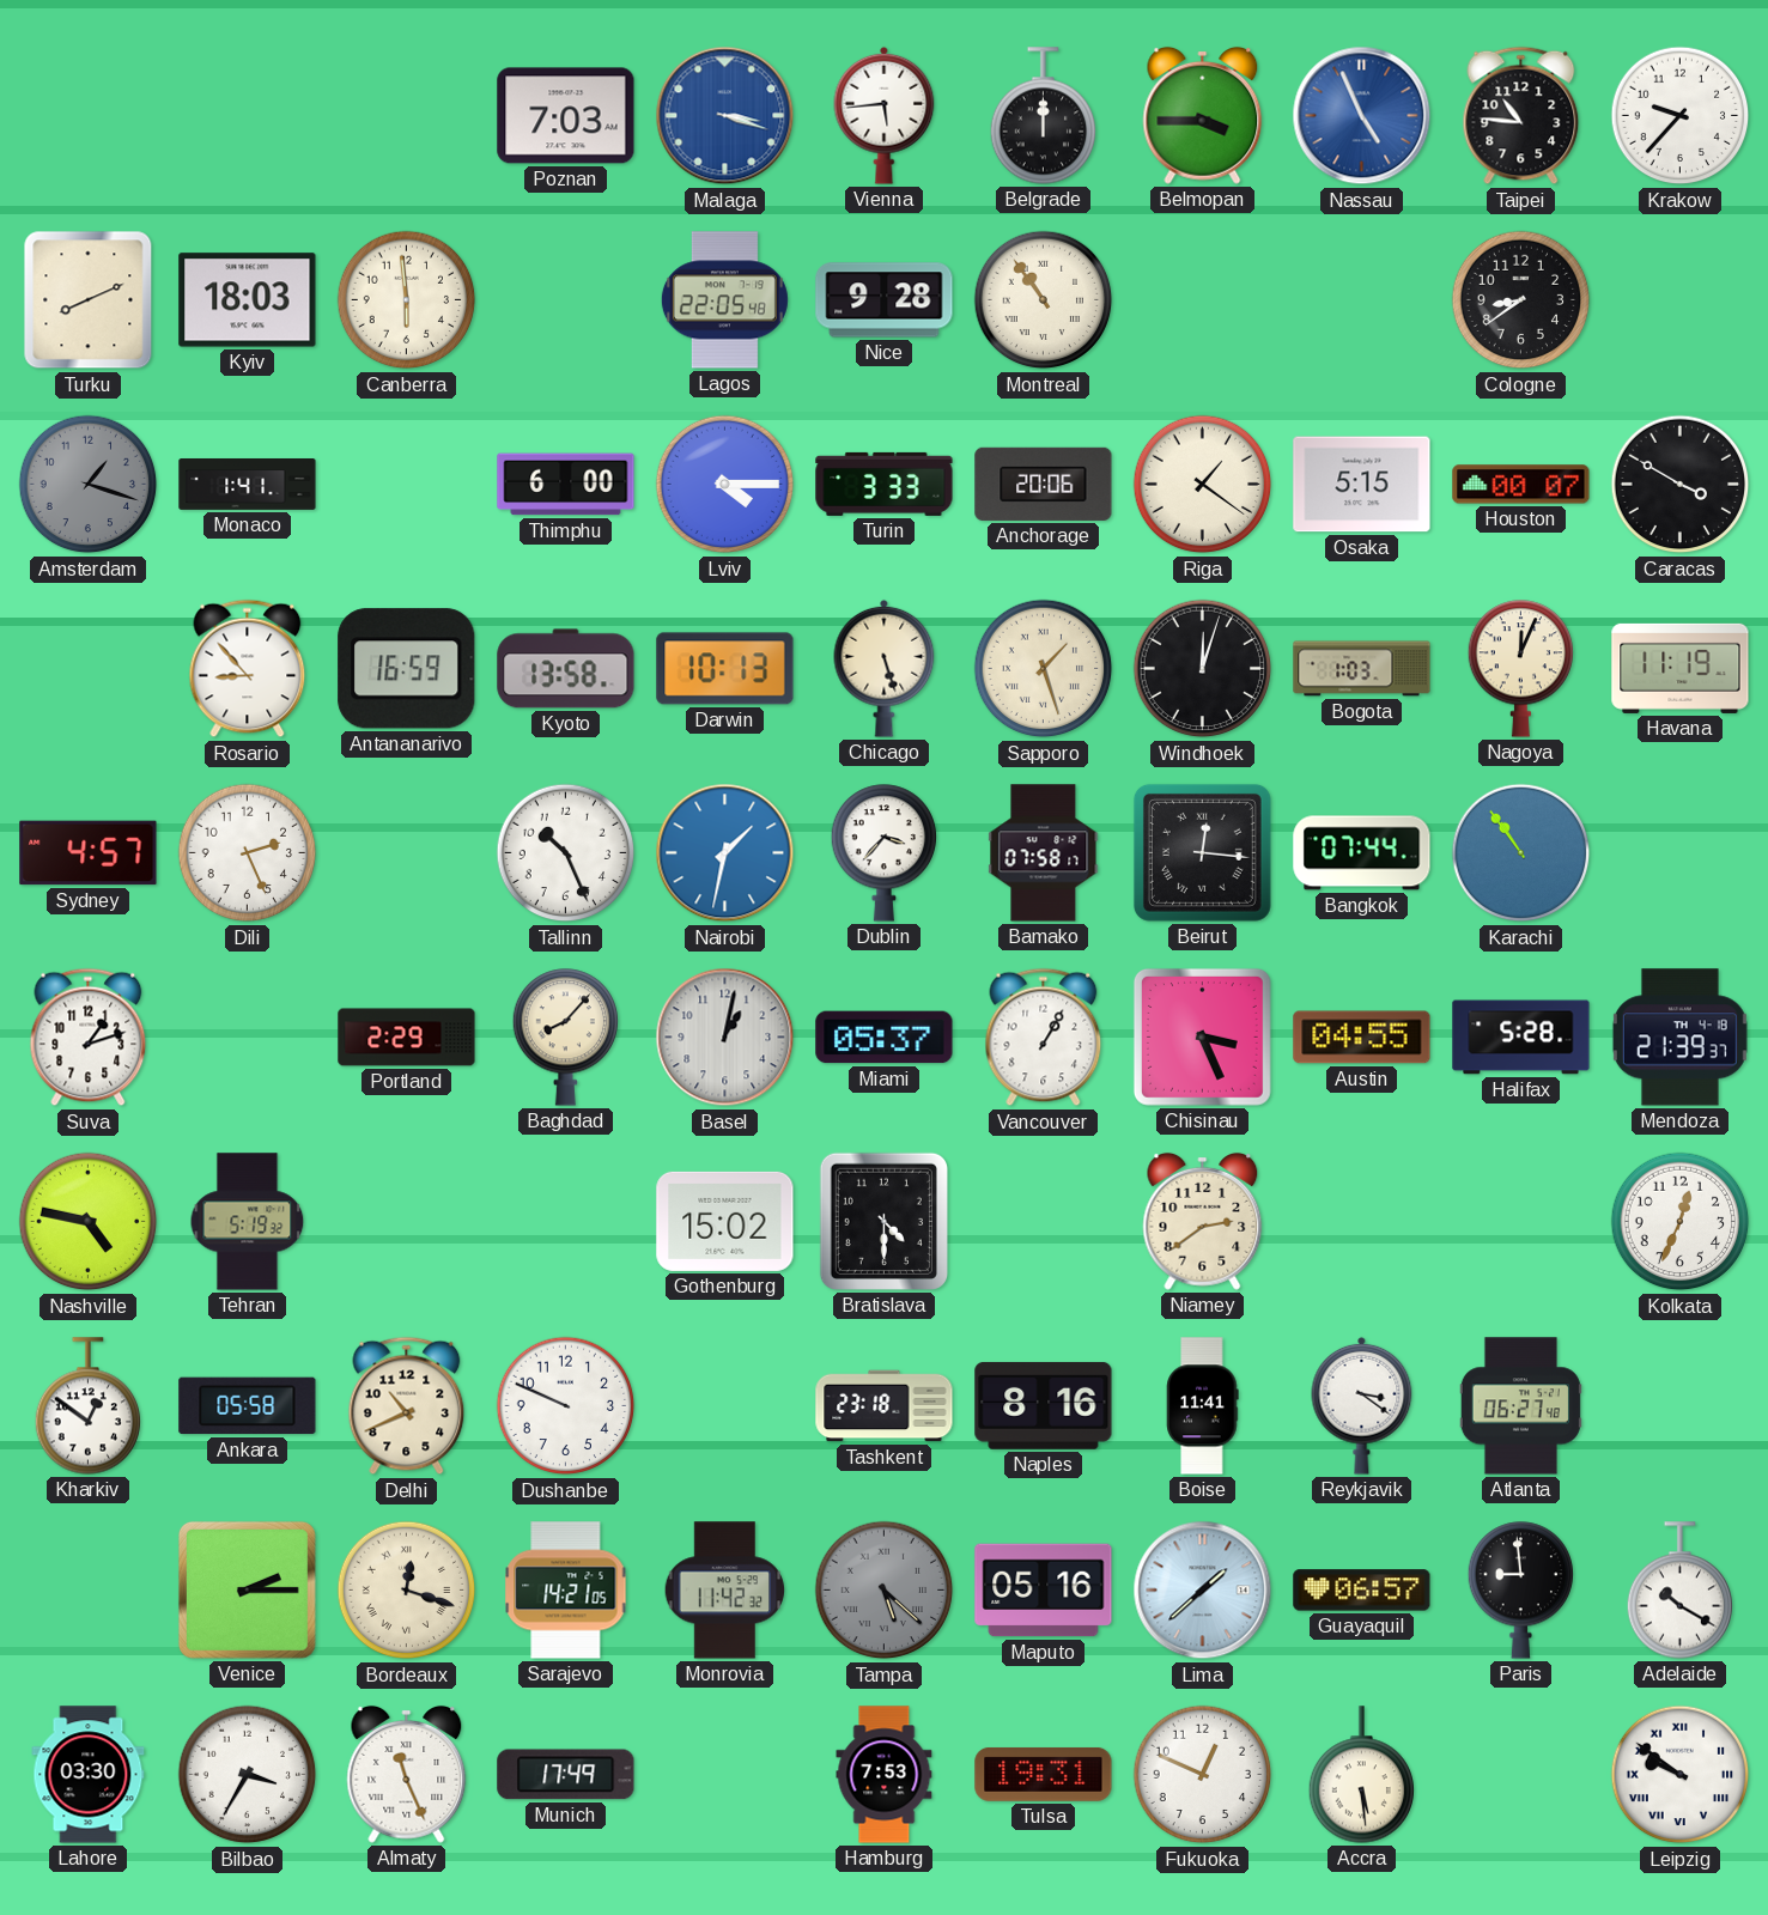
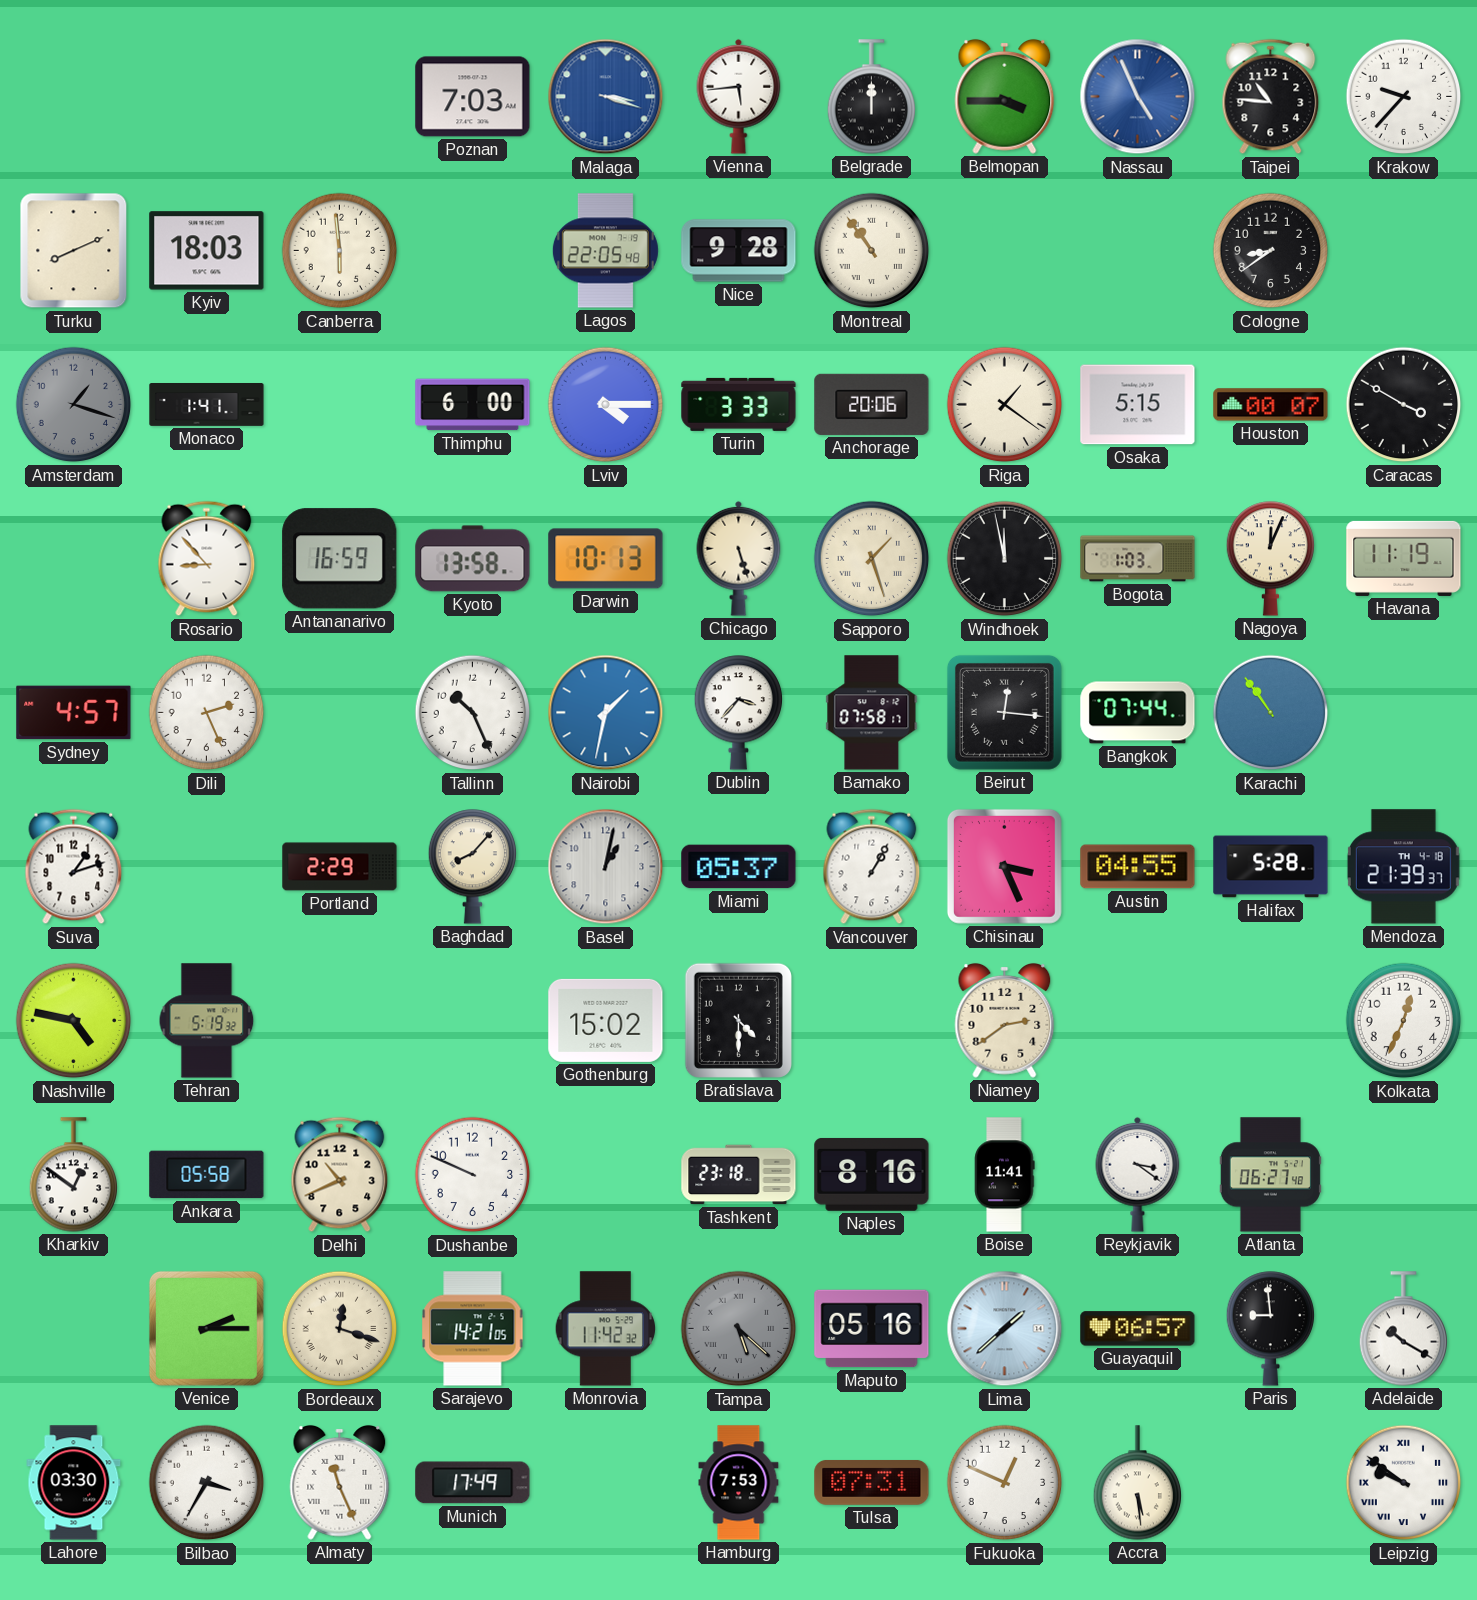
Windhoek: 12:03 -> 11:58
Tulsa: 19:31 -> 07:31
